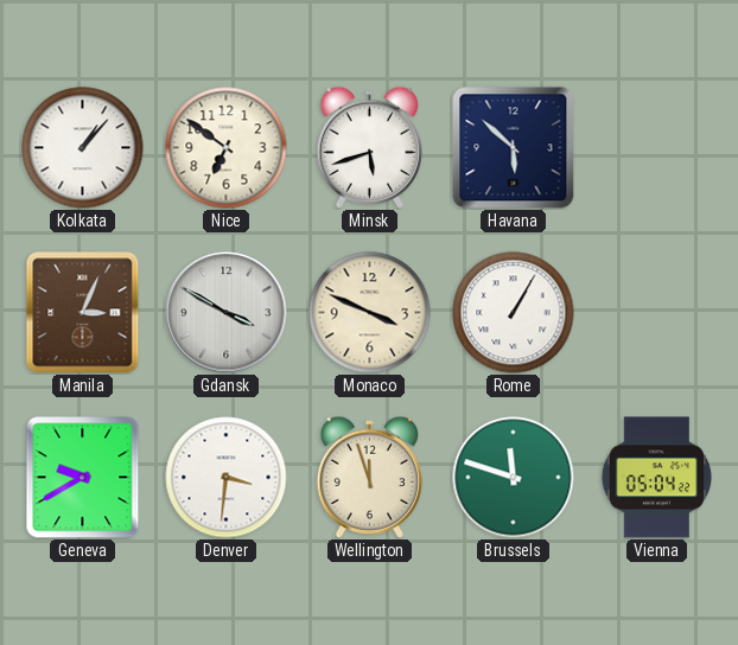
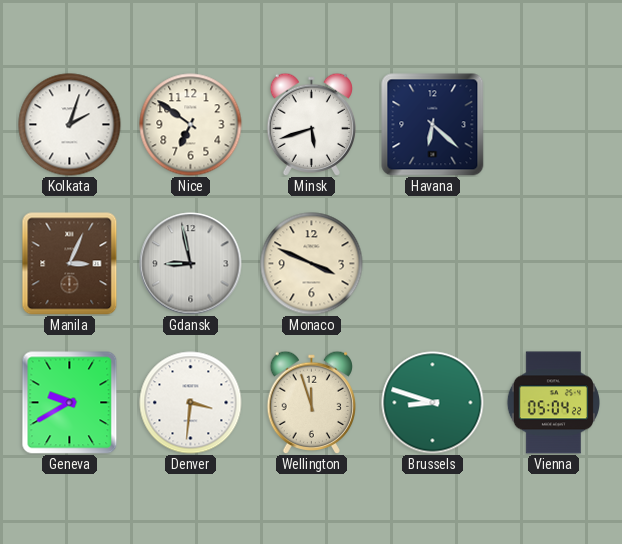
Kolkata: 1:07 -> 2:03
Havana: 5:52 -> 6:22
Gdansk: 3:50 -> 8:58
Rome: 1:05 -> none
Brussels: 11:48 -> 8:48
